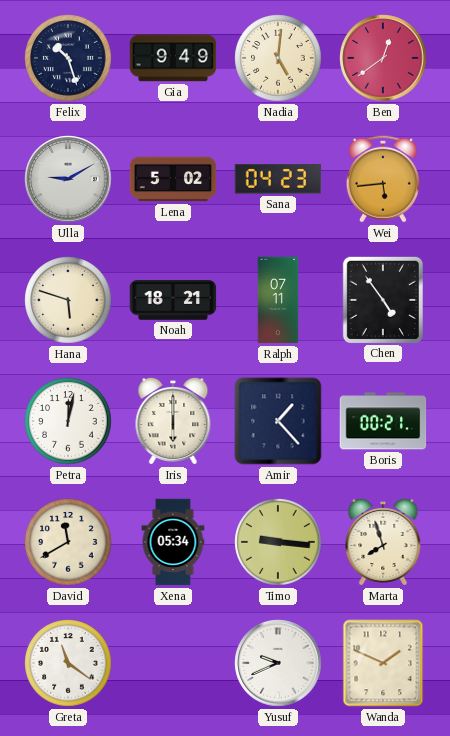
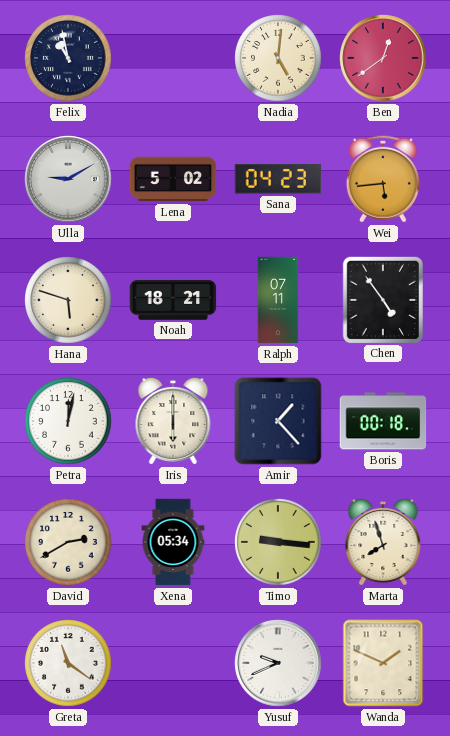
Felix: 10:27 -> 10:58
Gia: 9:49 -> none
Boris: 00:21 -> 00:18
David: 11:40 -> 2:40
